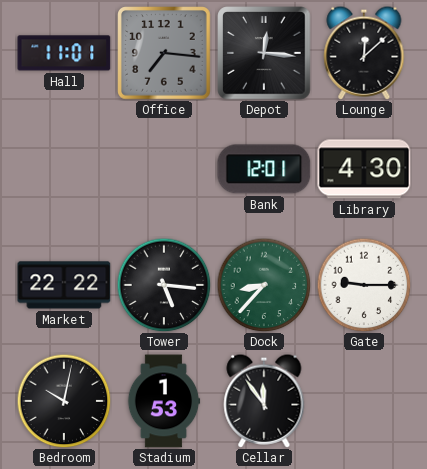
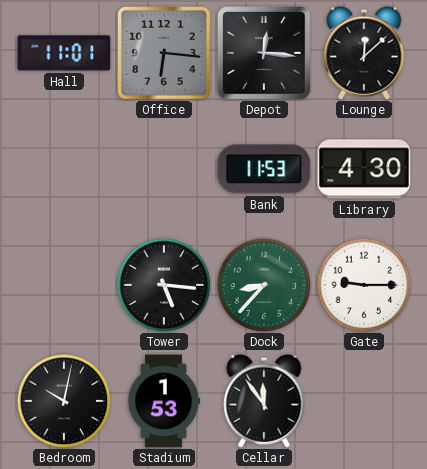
Office: 7:16 -> 6:16
Bank: 12:01 -> 11:53
Market: 22:22 -> none
